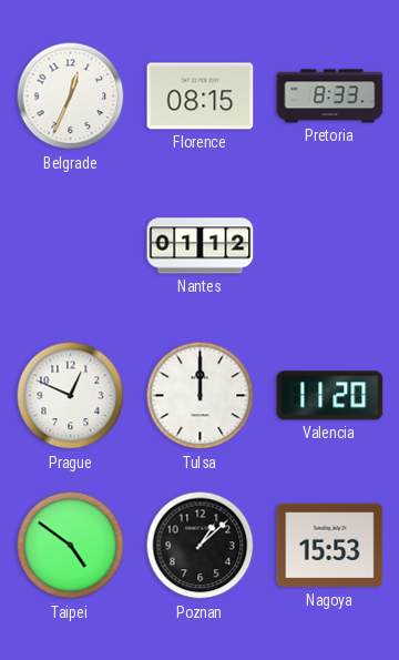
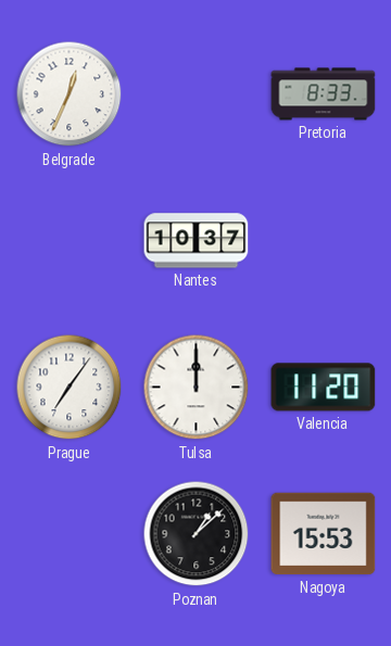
Florence: 08:15 -> none
Nantes: 01:12 -> 10:37
Prague: 12:49 -> 7:06
Taipei: 4:51 -> none
